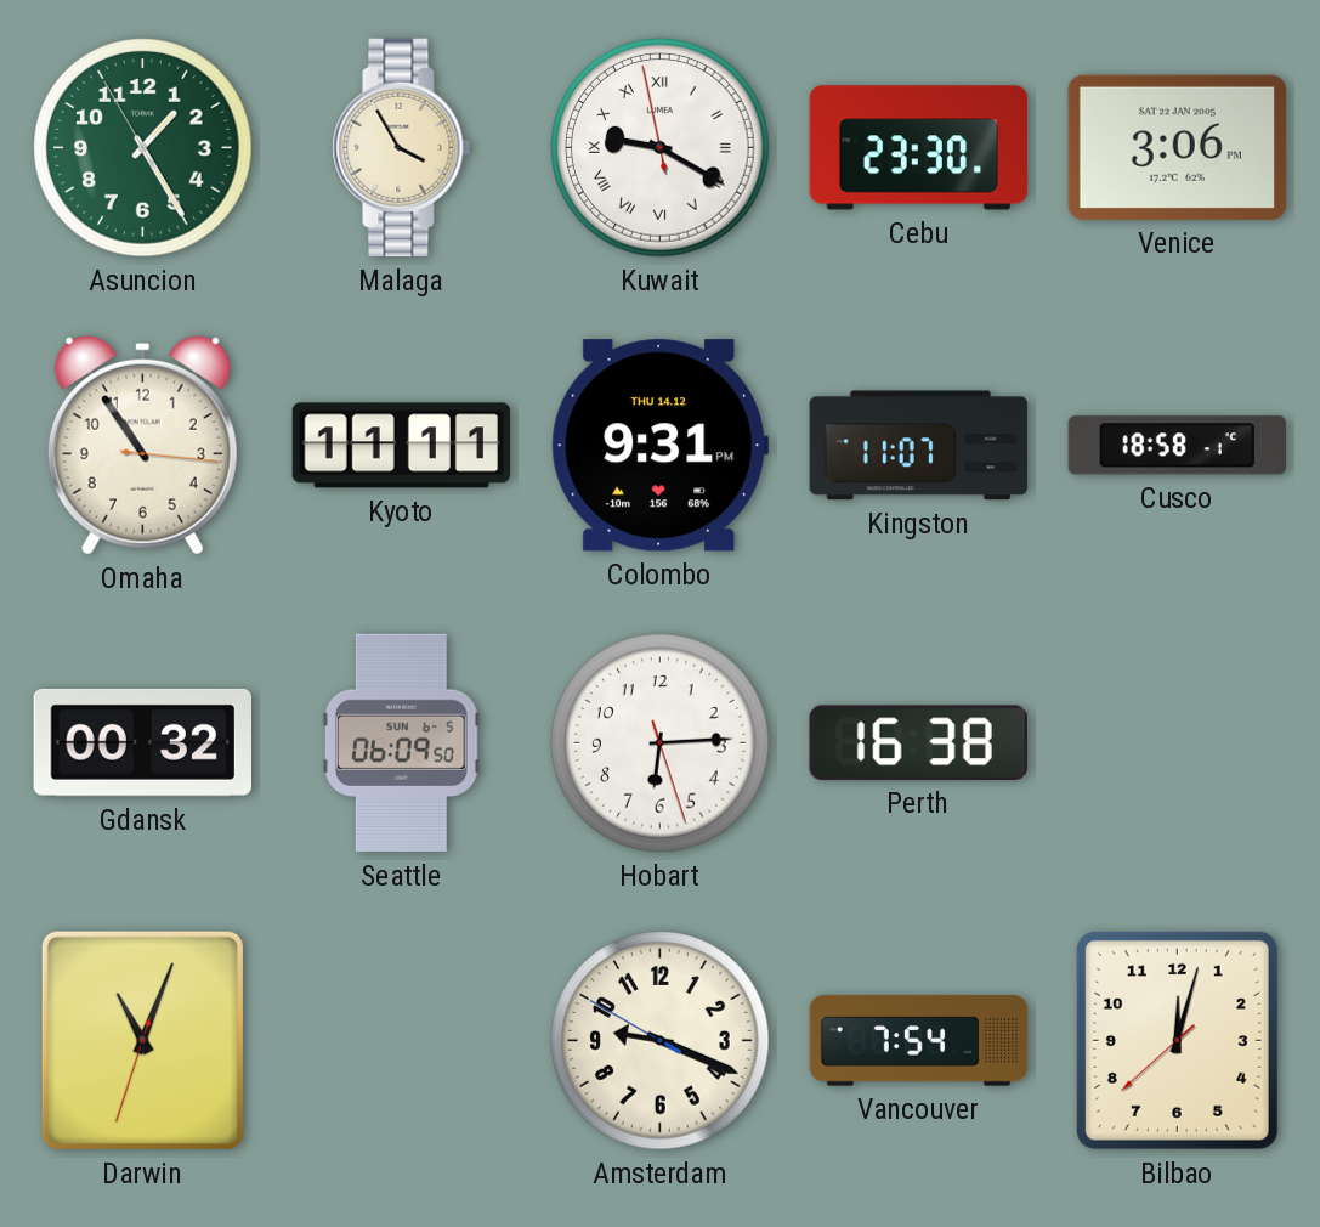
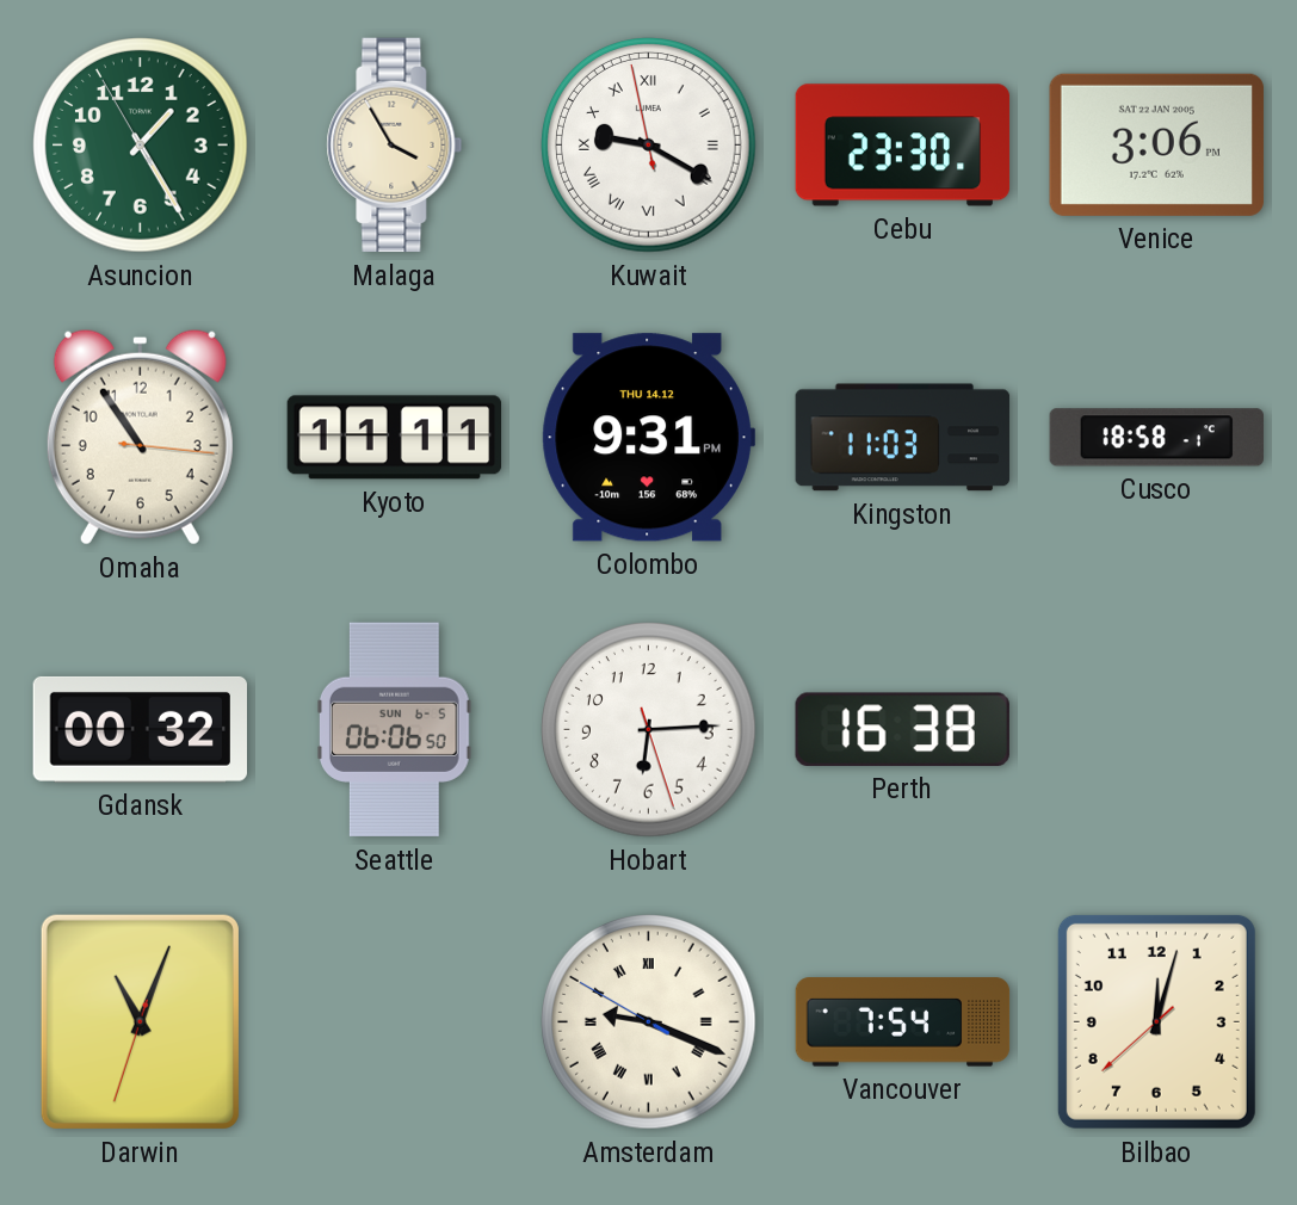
Kingston: 11:07 -> 11:03
Seattle: 06:09 -> 06:06
Amsterdam numerals: Arabic -> Roman
